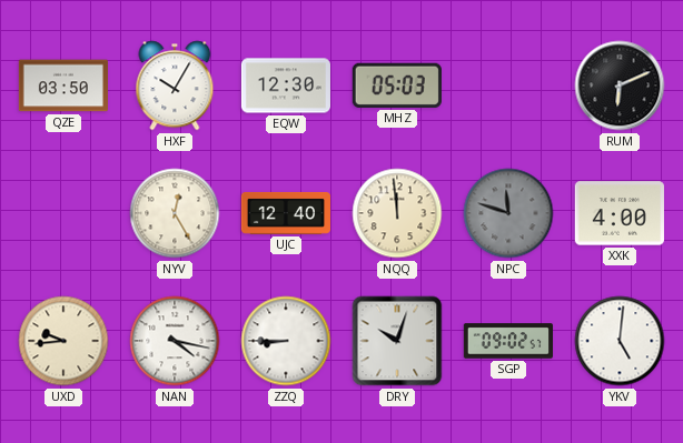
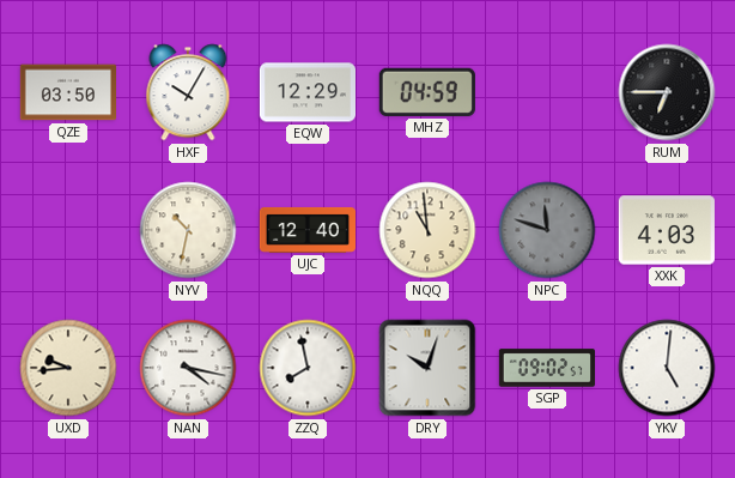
EQW: 12:30 -> 12:29
MHZ: 05:03 -> 04:59
RUM: 6:11 -> 6:45
NYV: 12:25 -> 10:32
NQQ: 11:59 -> 10:59
XXK: 4:00 -> 4:03
ZZQ: 8:45 -> 7:58
